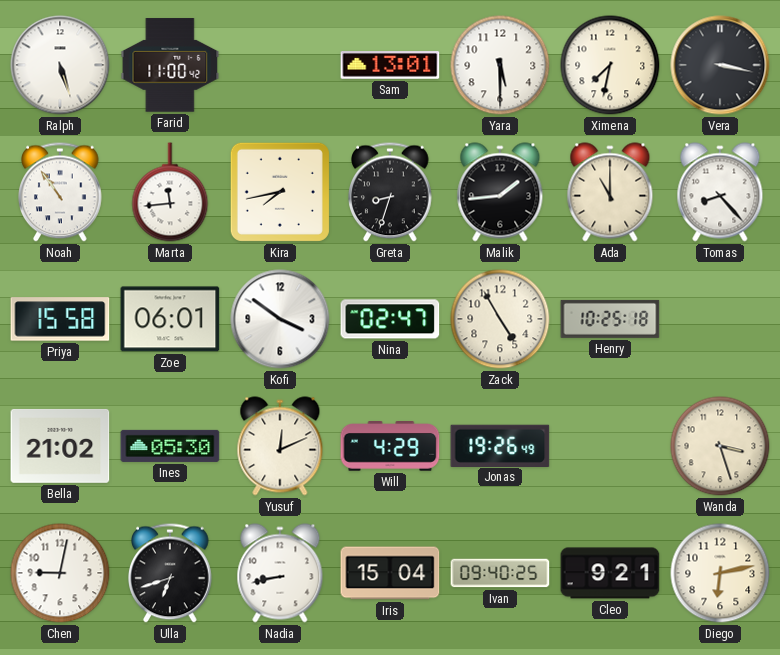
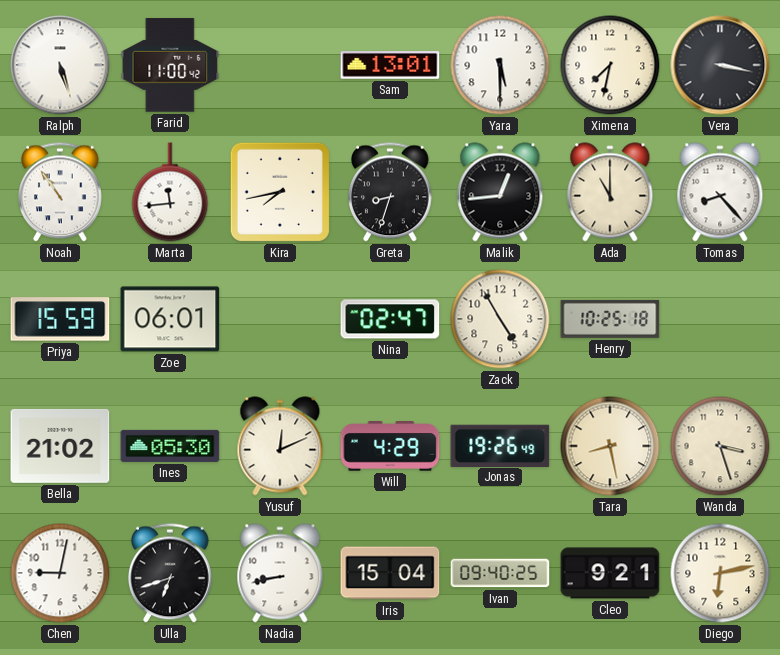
Malik: 1:44 -> 12:44
Priya: 15:58 -> 15:59
Kofi: 3:51 -> none
Tara: none -> 8:28
